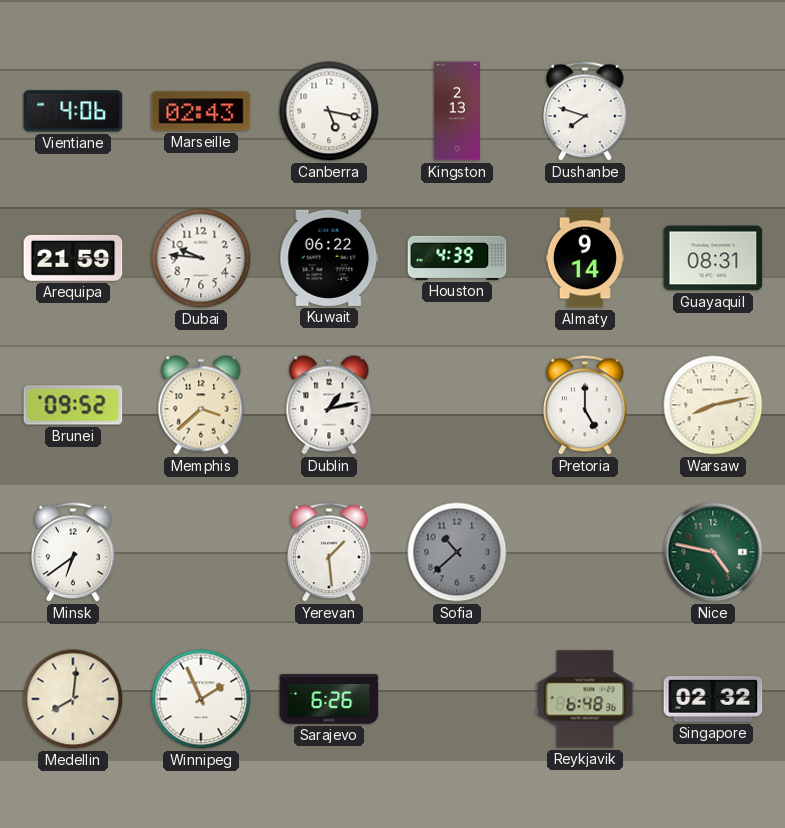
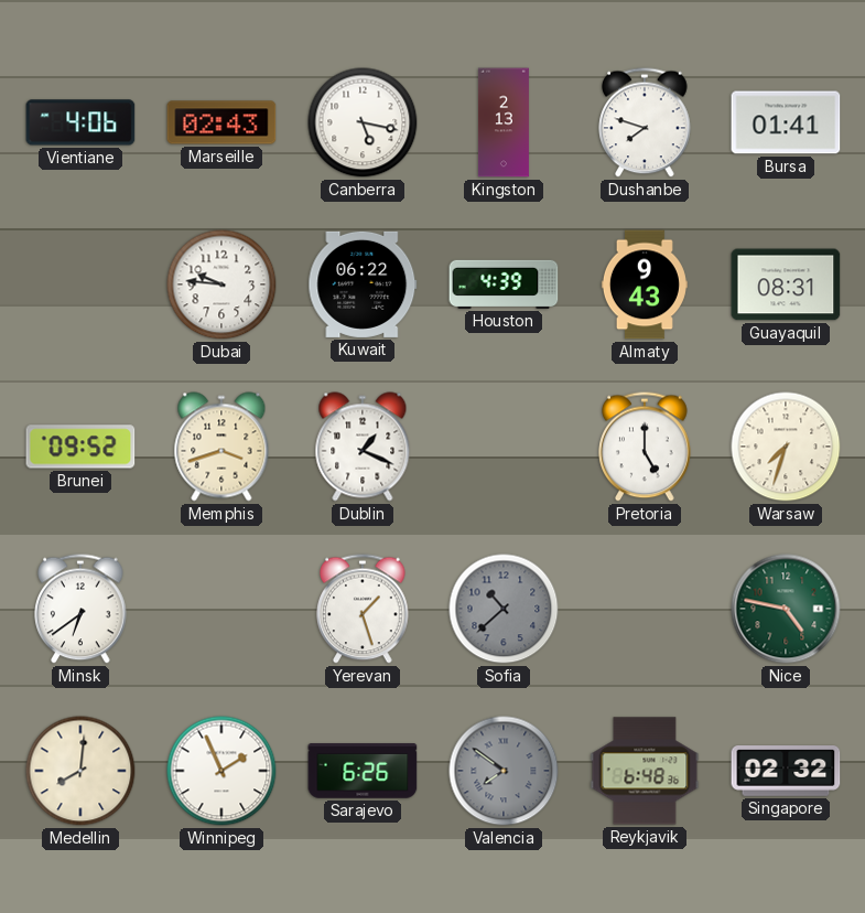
Bursa: none -> 01:41
Arequipa: 21:59 -> none
Almaty: 9:14 -> 9:43
Memphis: 3:38 -> 3:42
Dublin: 1:13 -> 1:19
Warsaw: 8:13 -> 7:33
Yerevan: 1:29 -> 1:27
Valencia: none -> 7:51
